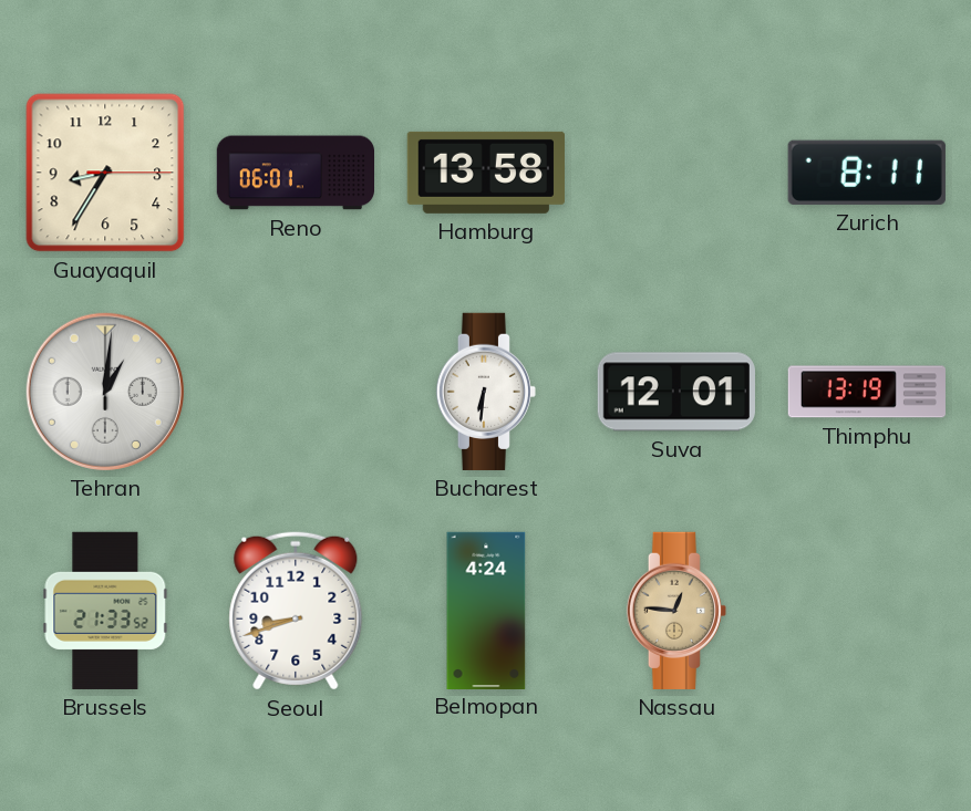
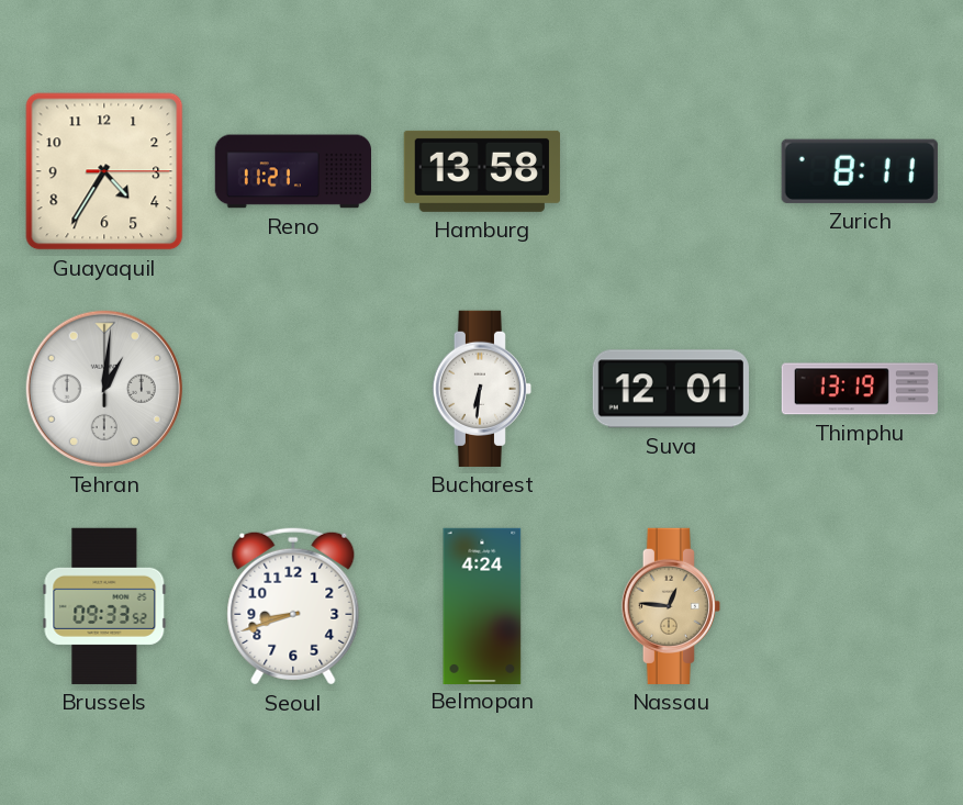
Guayaquil: 8:35 -> 4:35
Reno: 06:01 -> 11:21
Brussels: 21:33 -> 09:33
